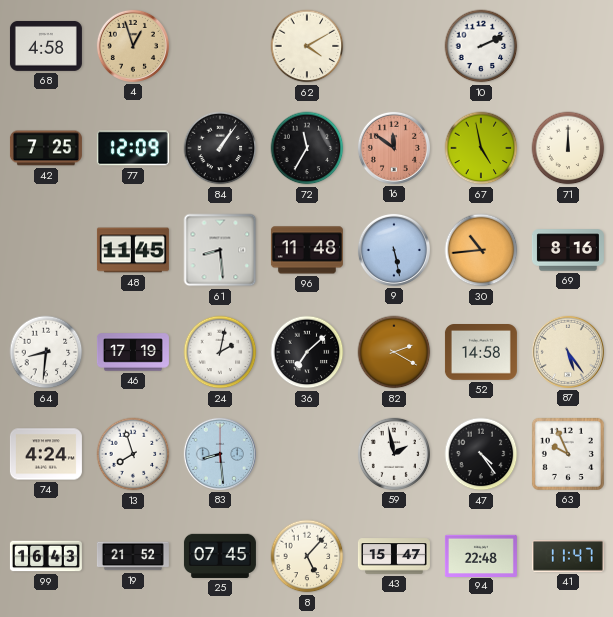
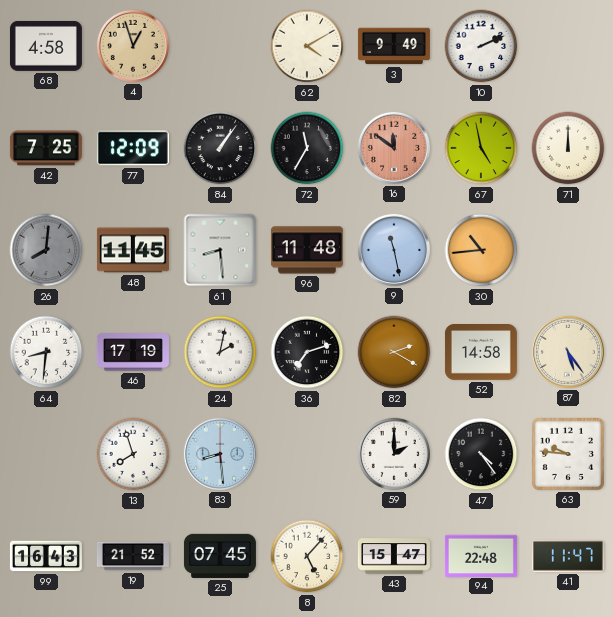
3: none -> 9:49
26: none -> 8:01
9: 5:28 -> 11:28
69: 8:16 -> none
36: 7:08 -> 7:12
74: 4:24 -> none
59: 1:58 -> 2:00
63: 9:56 -> 9:46
